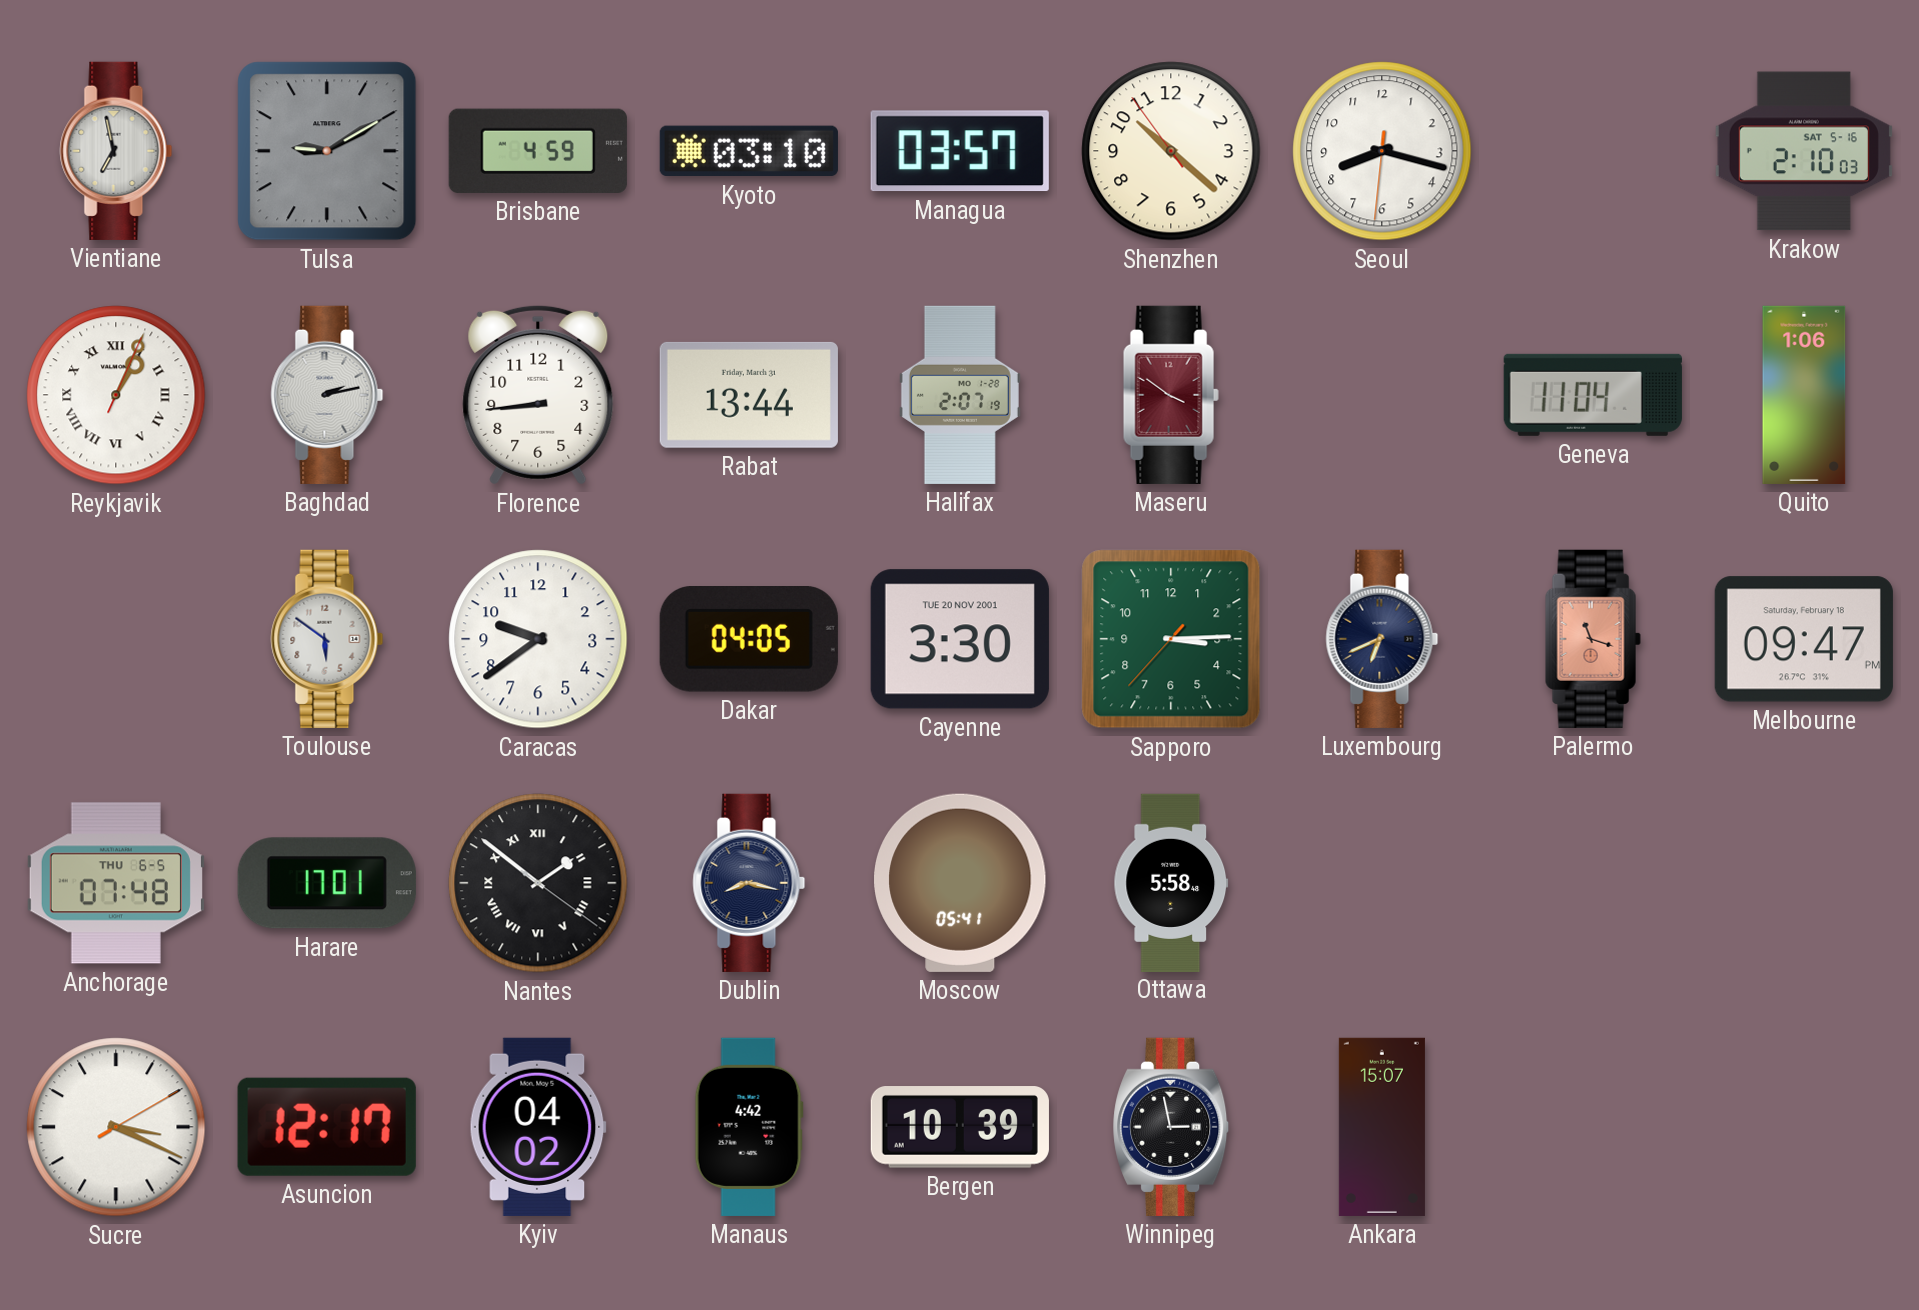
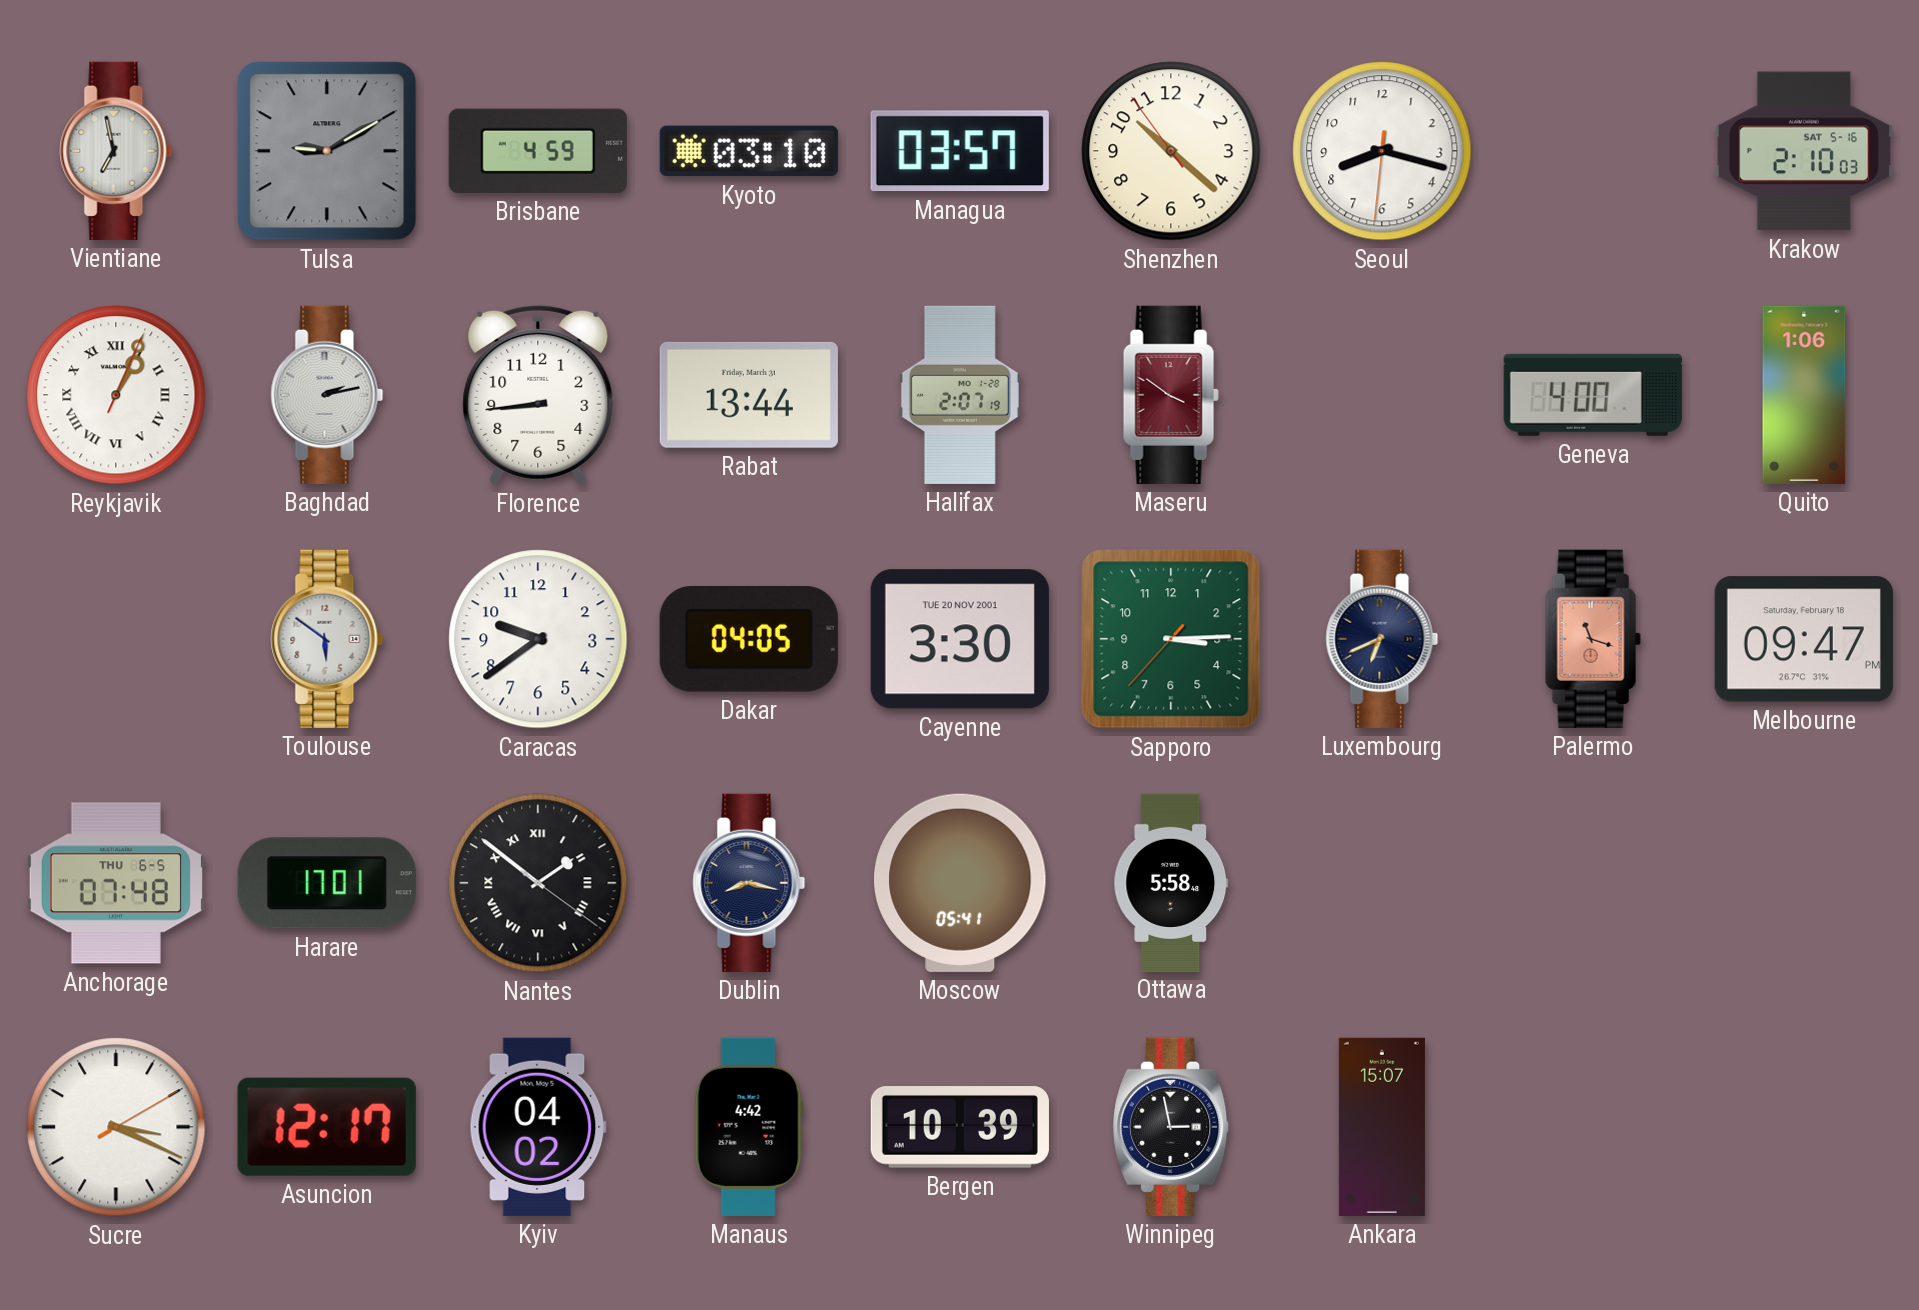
Geneva: 11:04 -> 4:00
